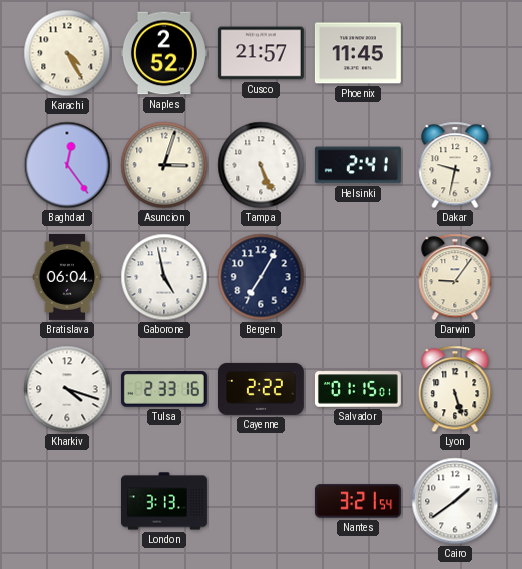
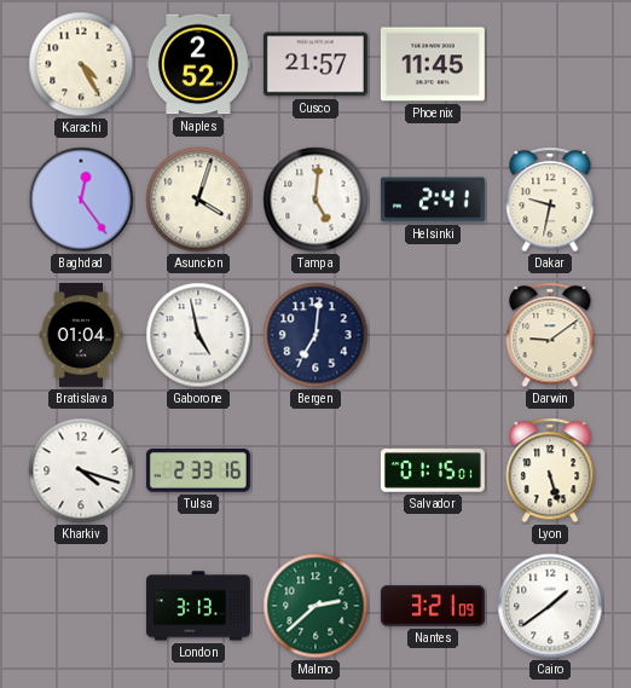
Asuncion: 3:03 -> 4:03
Tampa: 5:26 -> 5:01
Bratislava: 06:04 -> 01:04
Bergen: 7:05 -> 7:01
Darwin: 9:06 -> 9:09
Cayenne: 2:22 -> none
Malmo: none -> 2:38
Nantes: 3:21:54 -> 3:21:09
